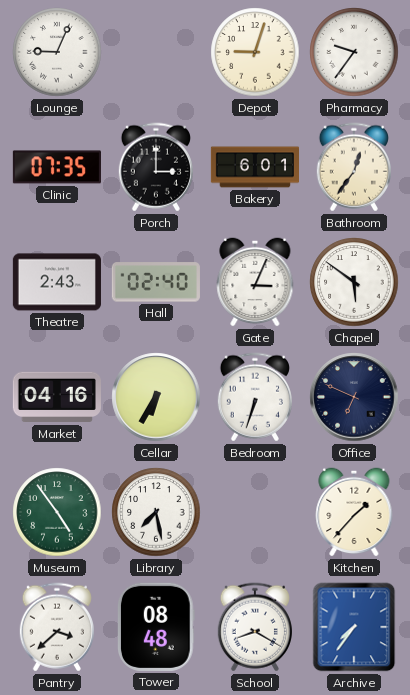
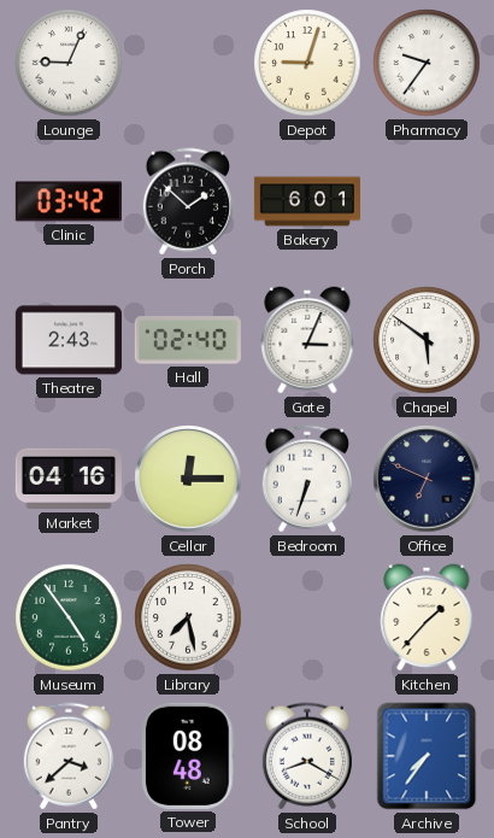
Clinic: 07:35 -> 03:42
Porch: 3:00 -> 1:52
Bathroom: 12:36 -> none
Cellar: 6:35 -> 12:15
